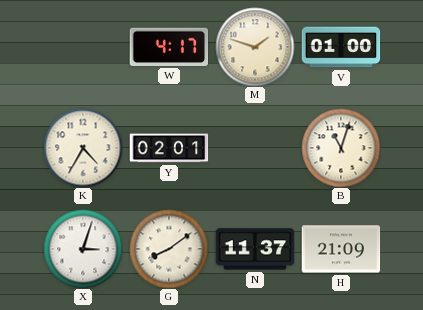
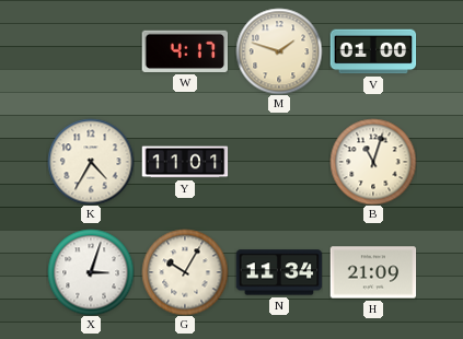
Y: 02:01 -> 11:01
G: 8:09 -> 10:05
N: 11:37 -> 11:34
